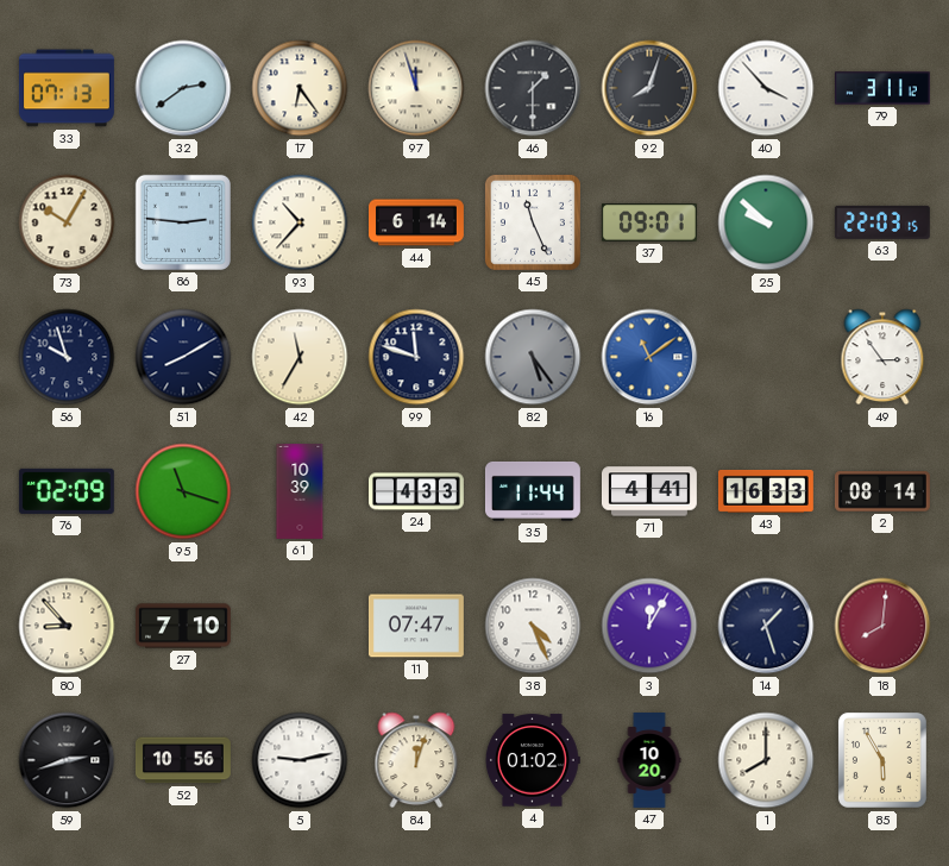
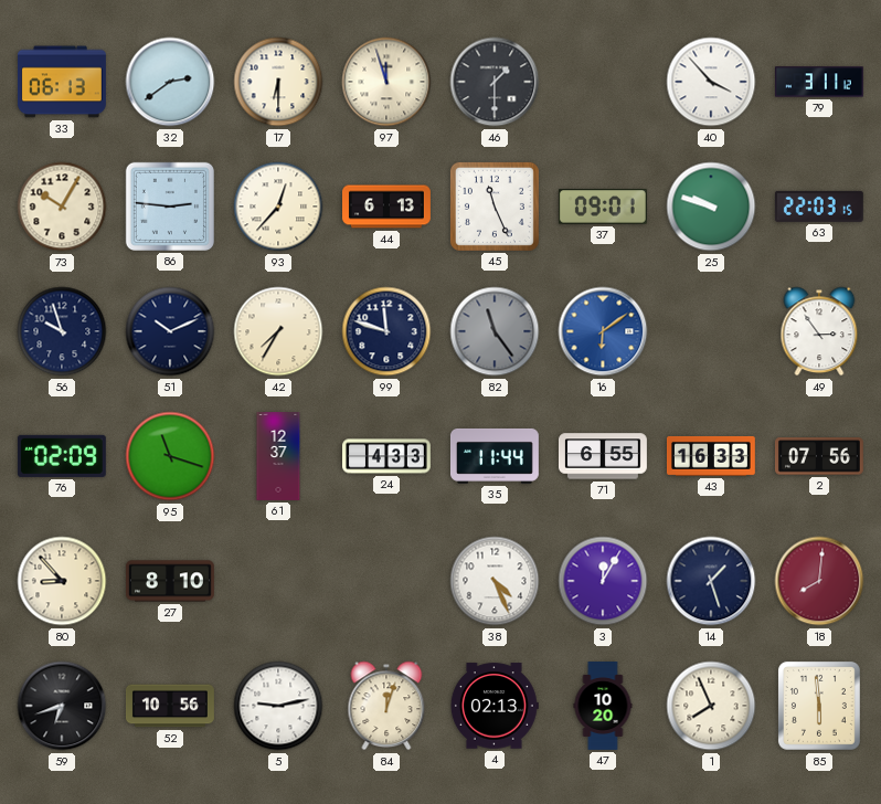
33: 07:13 -> 06:13
17: 6:24 -> 6:30
92: 8:03 -> none
93: 10:37 -> 12:37
44: 6:14 -> 6:13
25: 9:52 -> 9:48
51: 8:10 -> 10:11
42: 11:35 -> 7:35
82: 5:24 -> 11:24
16: 11:09 -> 6:09
61: 10:39 -> 12:37
71: 4:41 -> 6:55
2: 08:14 -> 07:56
27: 7:10 -> 8:10
11: 07:47 -> none
59: 2:42 -> 6:42
4: 01:02 -> 02:13
1: 8:00 -> 7:56
85: 5:55 -> 5:59
